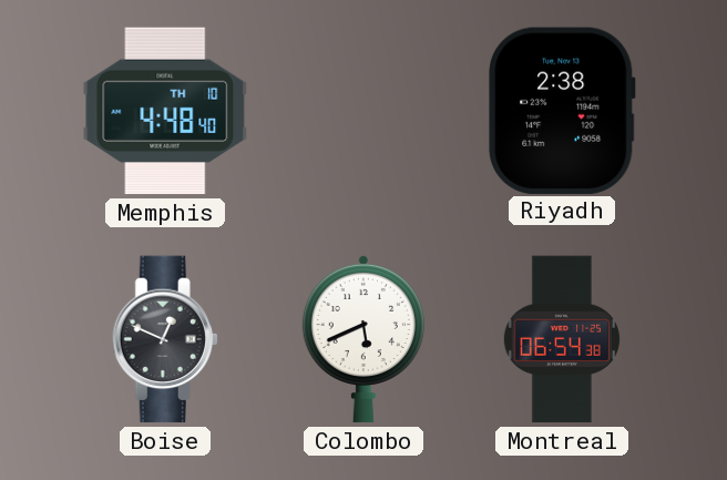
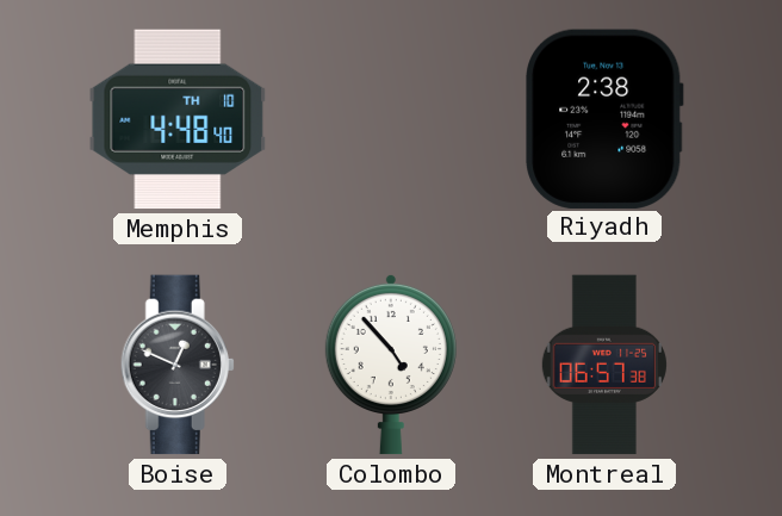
Colombo: 5:41 -> 4:53
Montreal: 06:54 -> 06:57
